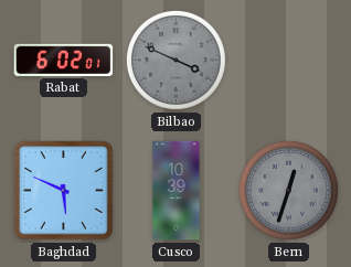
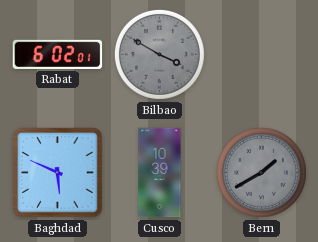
Bilbao: 3:49 -> 3:50
Bern: 12:33 -> 1:40
